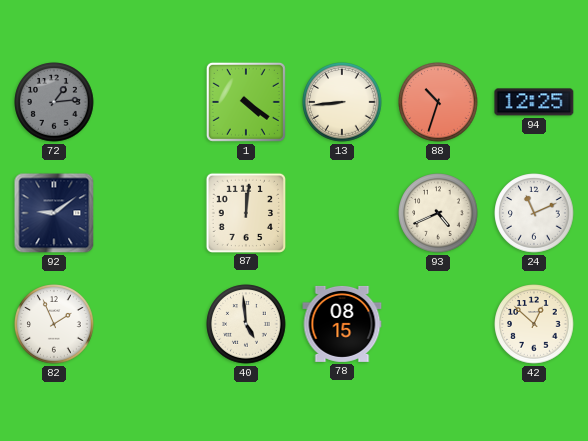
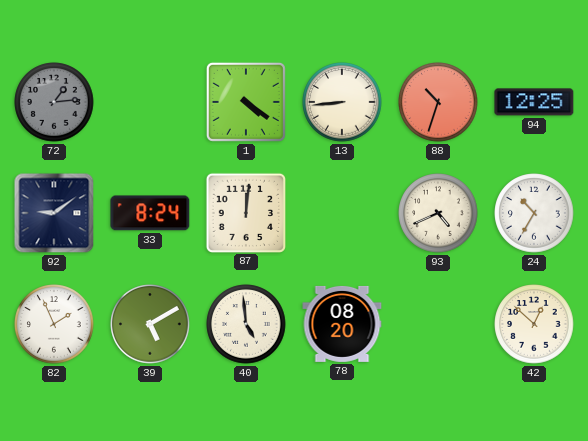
33: none -> 8:24
24: 11:11 -> 10:35
39: none -> 5:10
78: 08:15 -> 08:20
